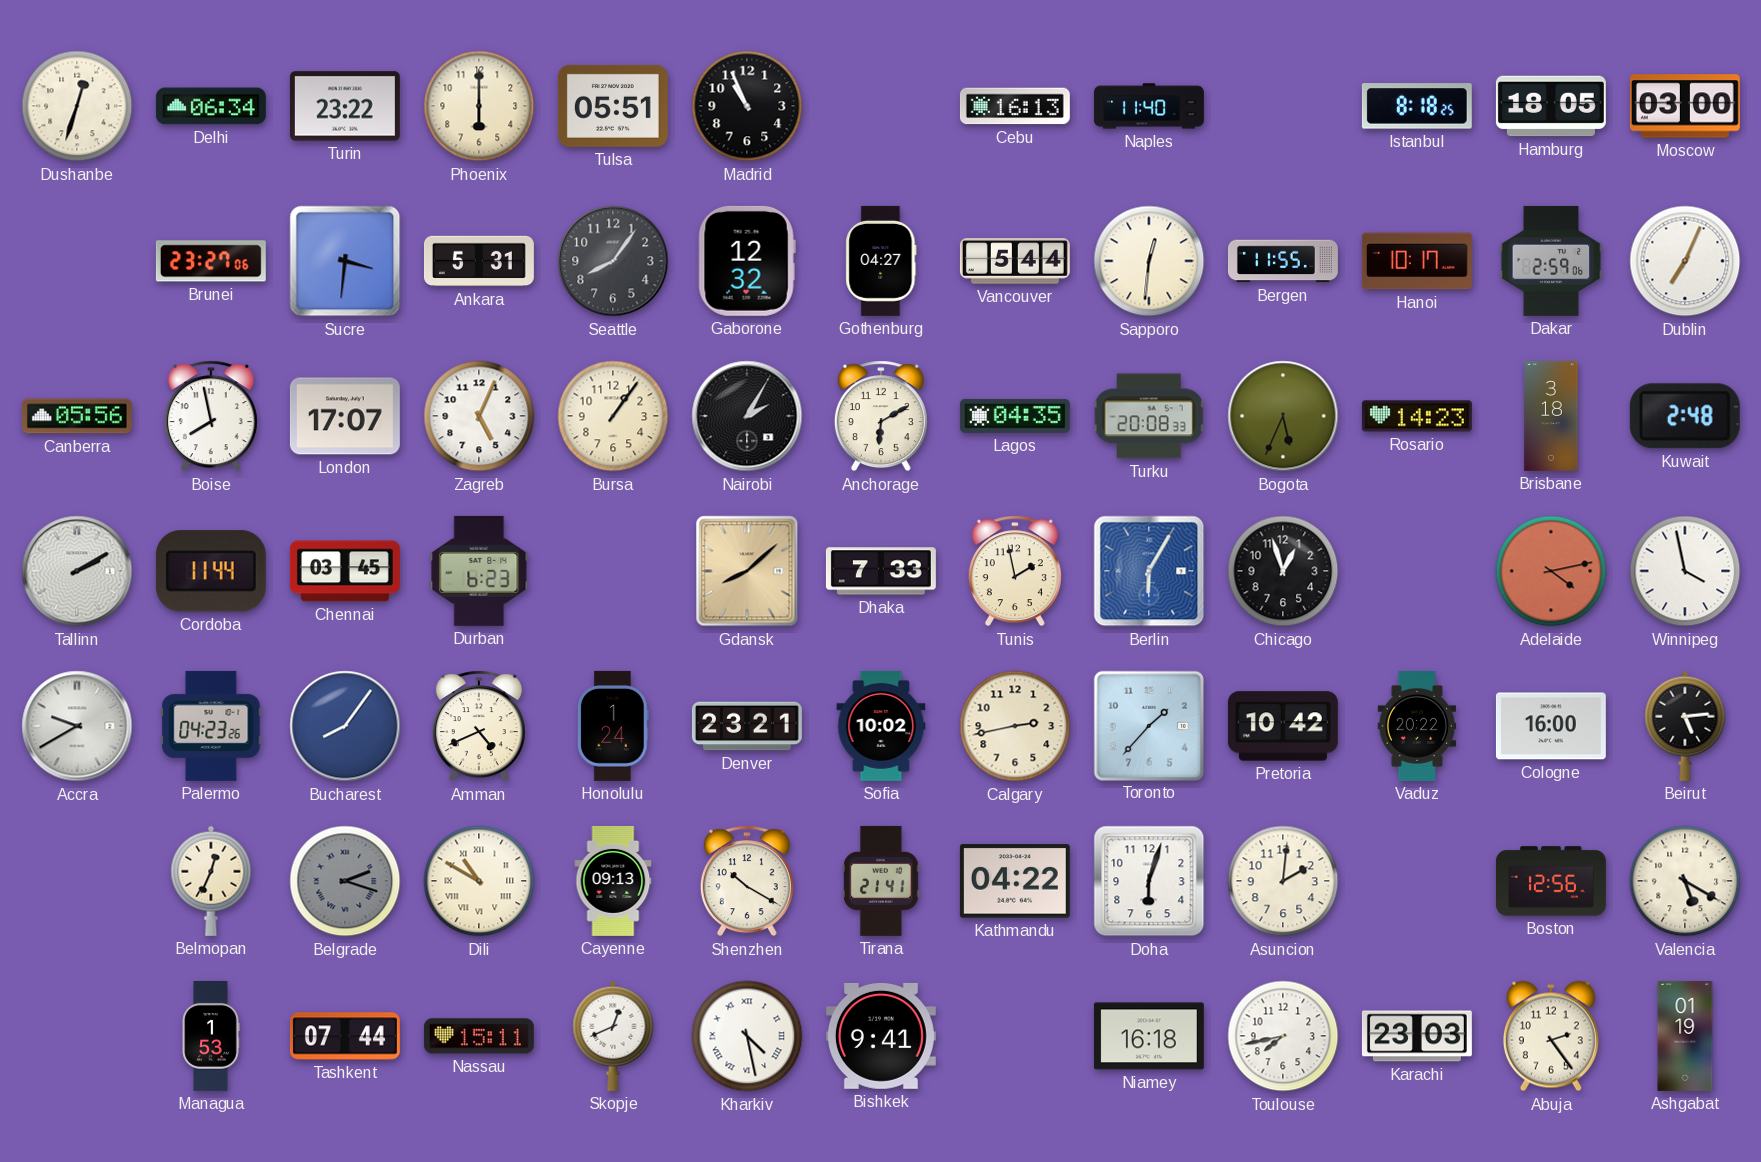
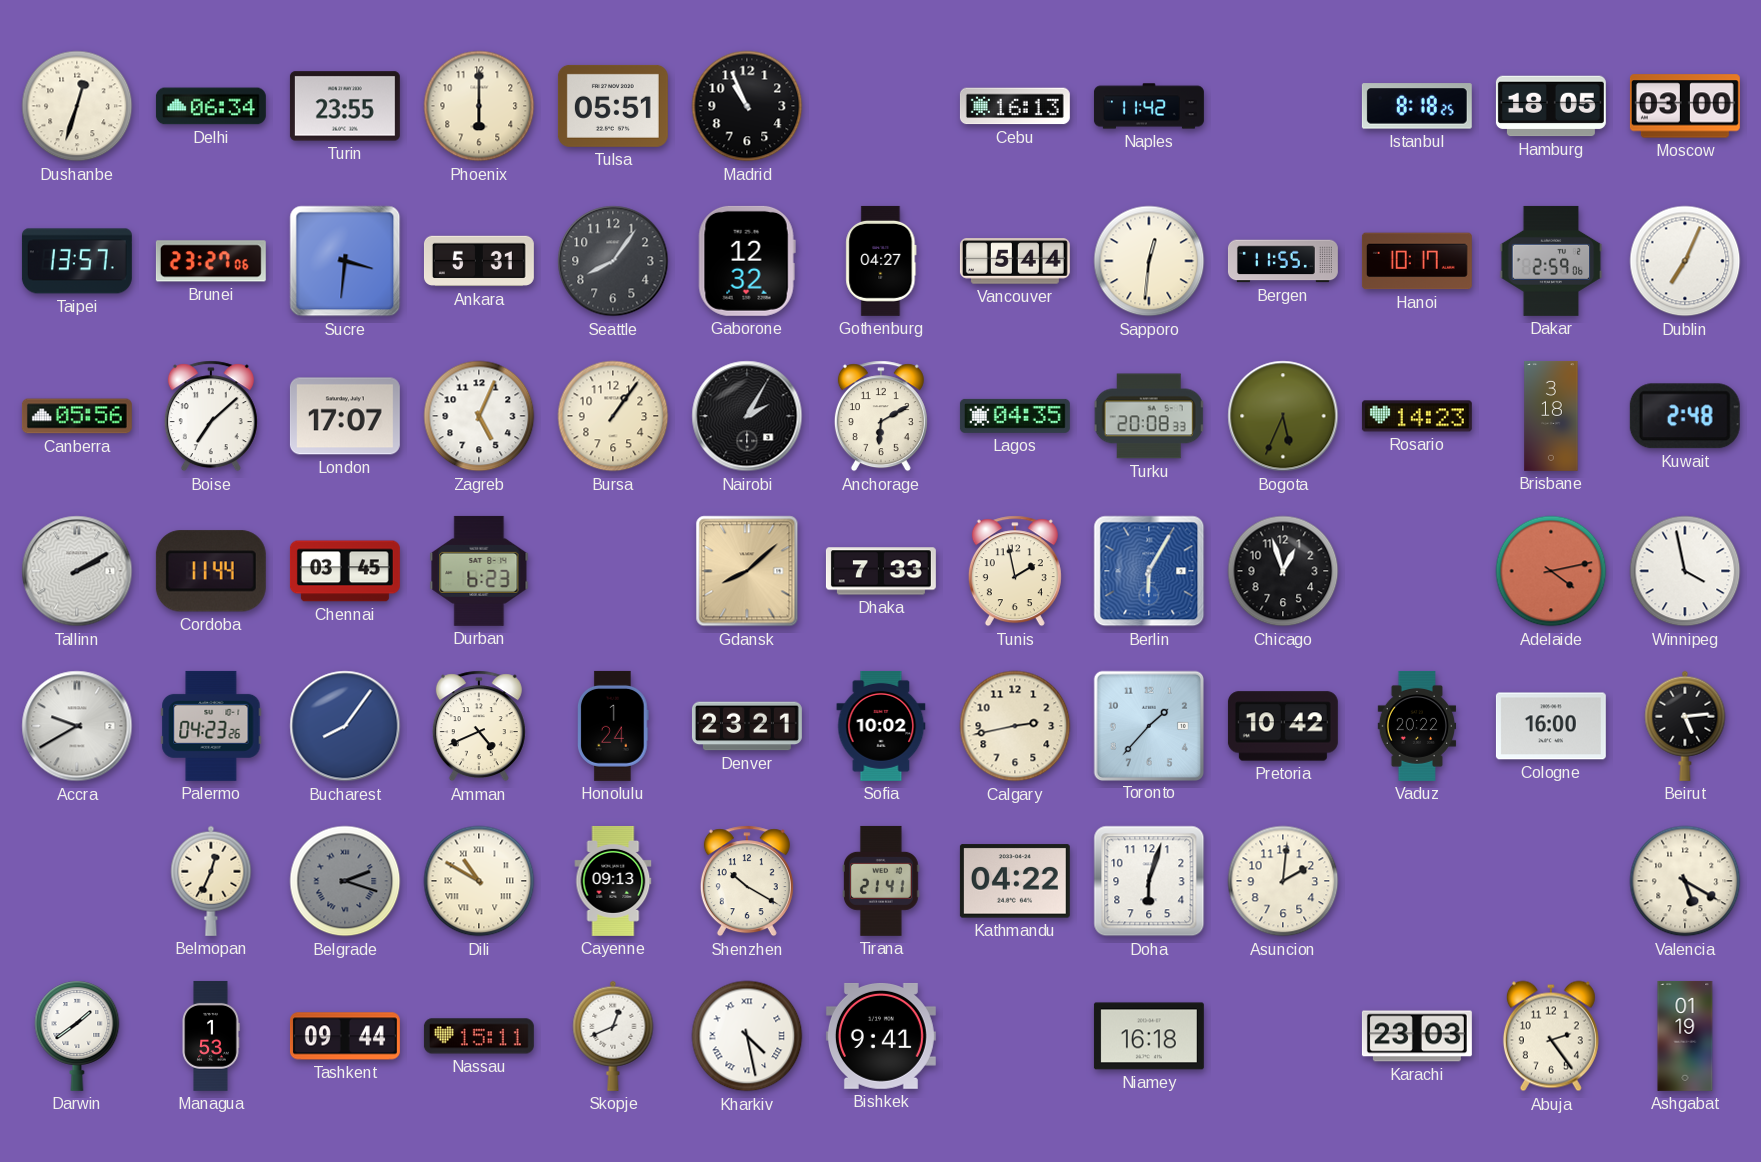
Turin: 23:22 -> 23:55
Naples: 11:40 -> 11:42
Taipei: none -> 13:57
Boise: 7:58 -> 7:08
Boston: 12:56 -> none
Darwin: none -> 1:39
Tashkent: 07:44 -> 09:44
Toulouse: 7:43 -> none
